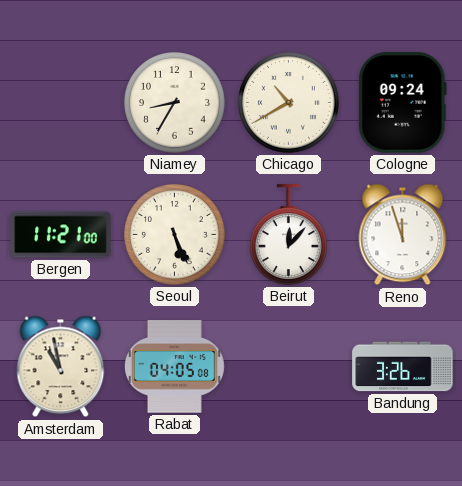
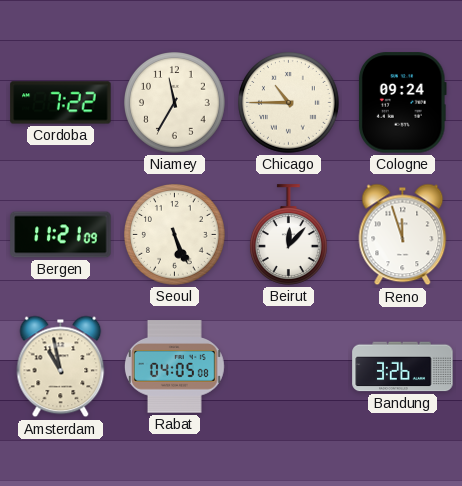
Cordoba: none -> 7:22
Niamey: 8:35 -> 11:35
Chicago: 10:40 -> 10:45
Bergen: 11:21:00 -> 11:21:09
